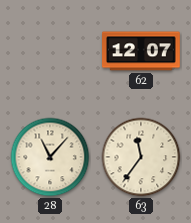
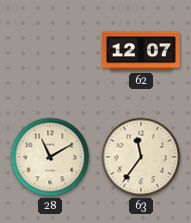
28: 11:07 -> 11:10
